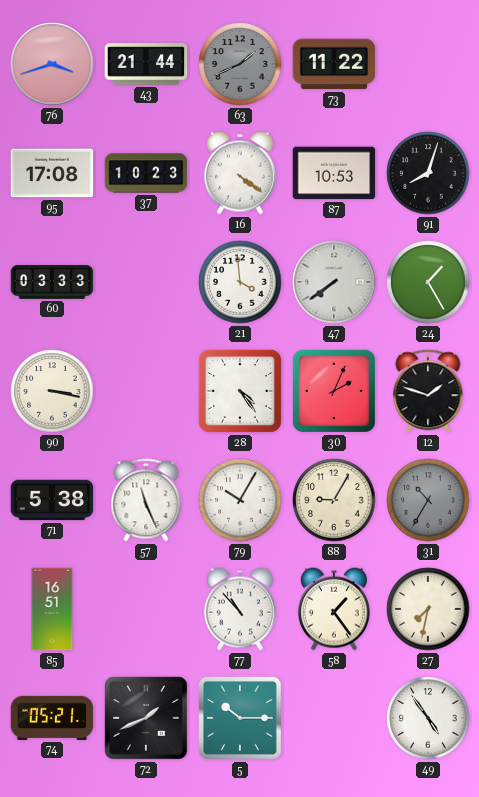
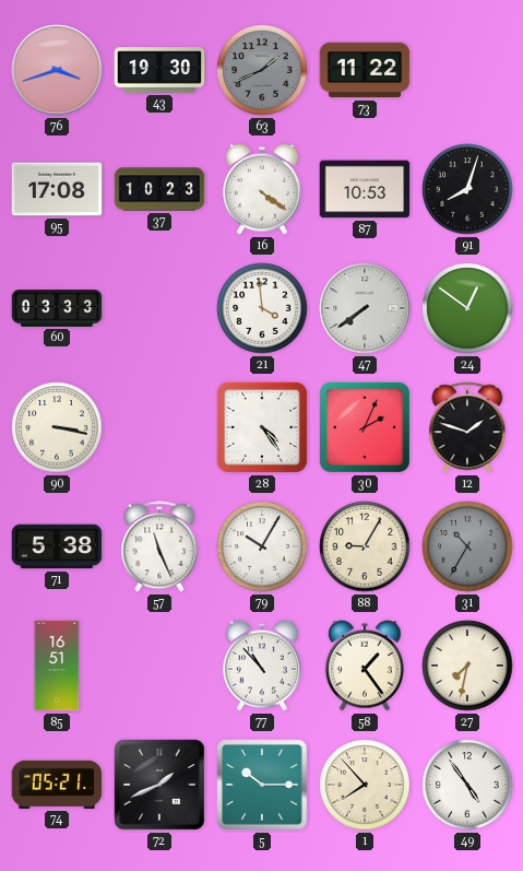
43: 21:44 -> 19:30
24: 1:25 -> 12:51
1: none -> 7:53
